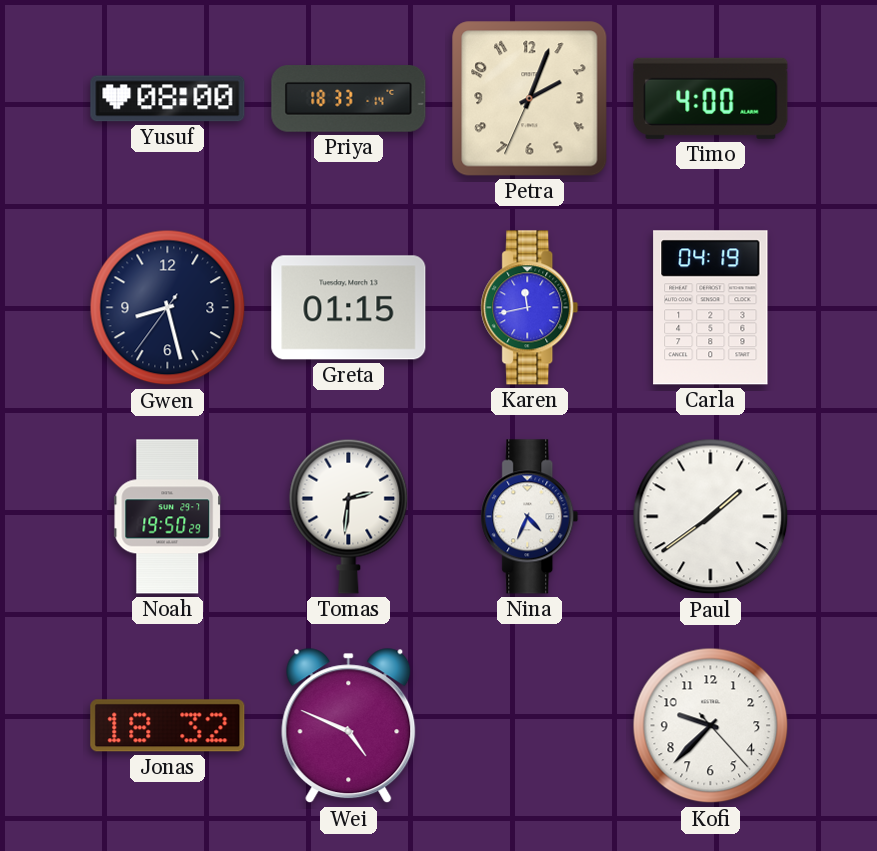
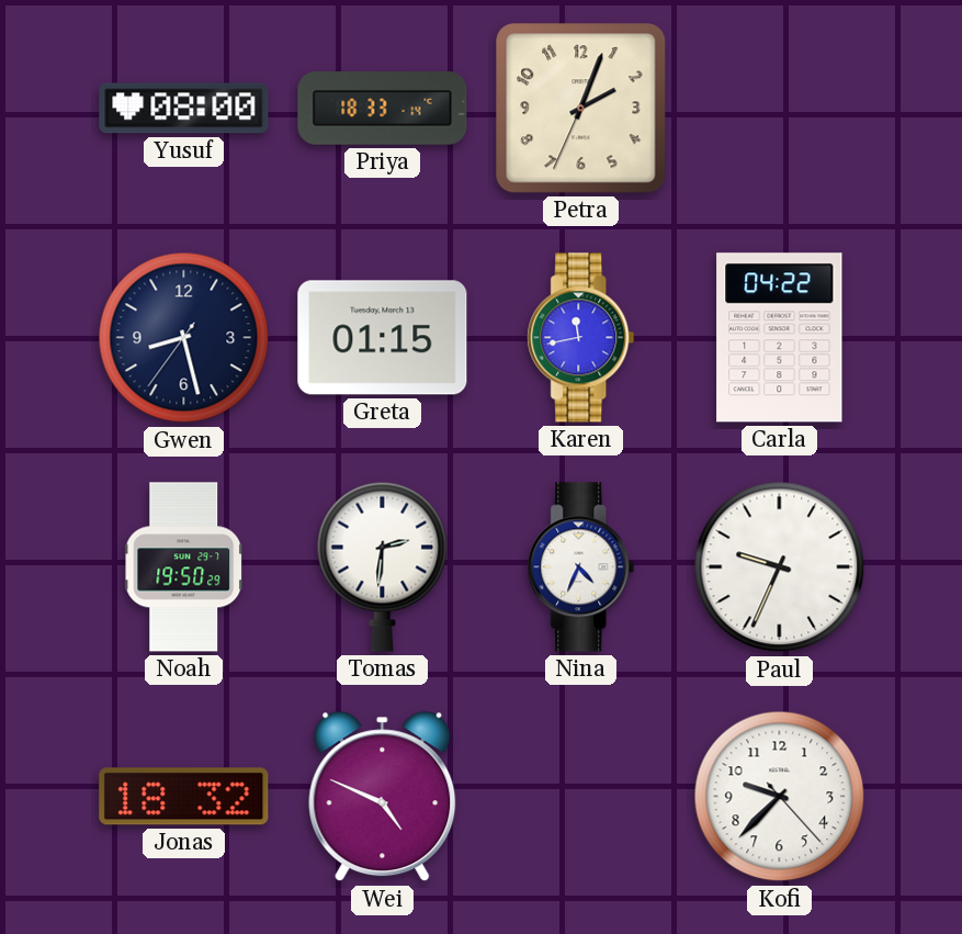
Timo: 4:00 -> none
Carla: 04:19 -> 04:22
Paul: 1:39 -> 9:34
